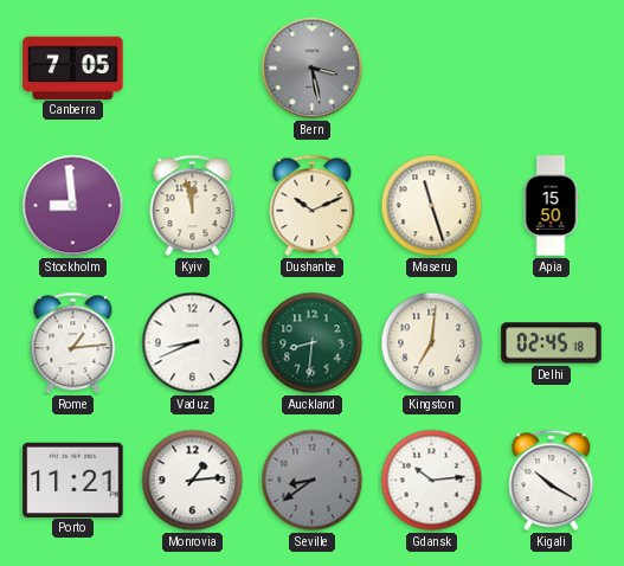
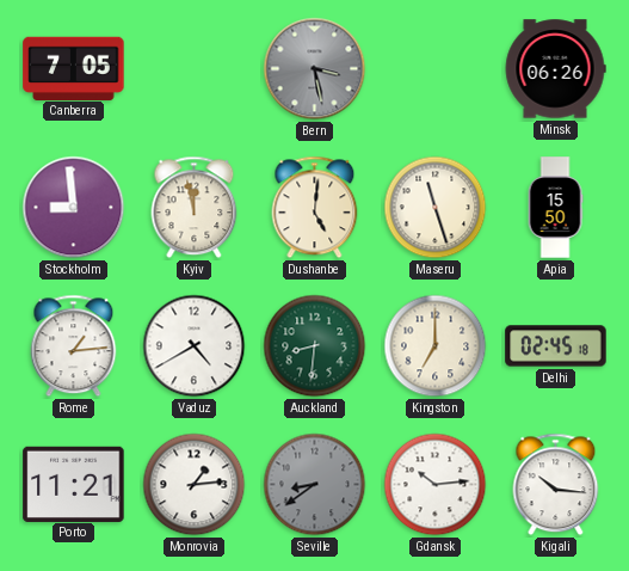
Minsk: none -> 06:26
Dushanbe: 10:11 -> 5:01
Vaduz: 8:41 -> 4:40
Kingston: 7:01 -> 7:00
Kigali: 10:20 -> 10:16
